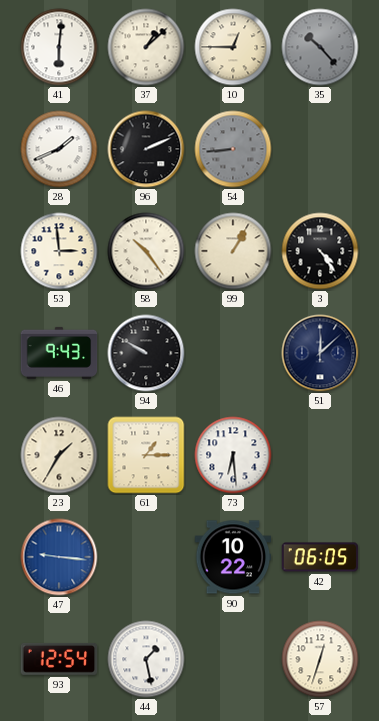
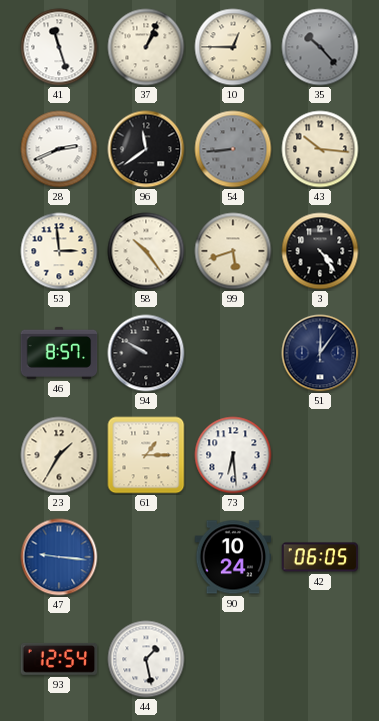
41: 6:01 -> 11:27
37: 1:08 -> 1:04
28: 1:41 -> 2:41
96: 2:11 -> 11:39
43: none -> 10:16
99: 1:05 -> 5:42
46: 9:43 -> 8:57
51: 12:08 -> 12:06
90: 10:22 -> 10:24
57: 12:33 -> none
